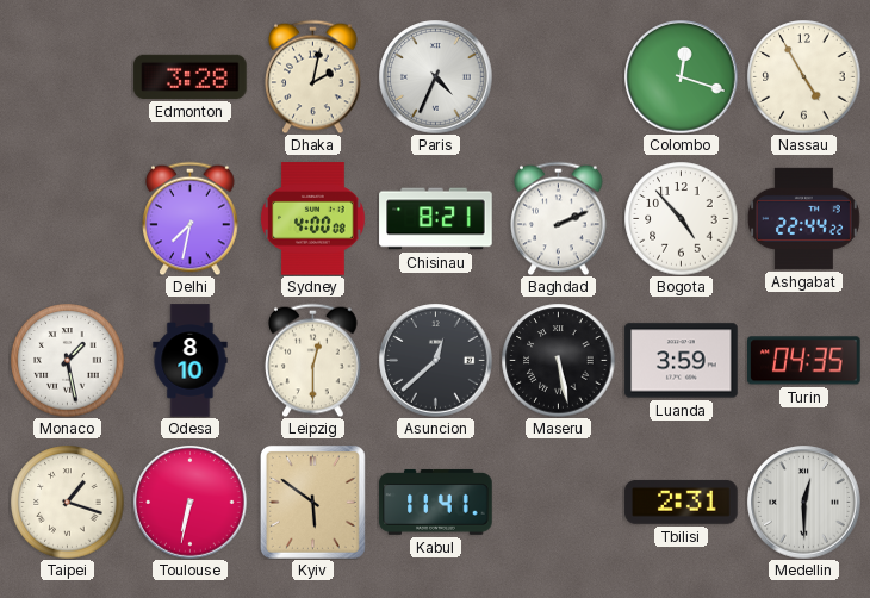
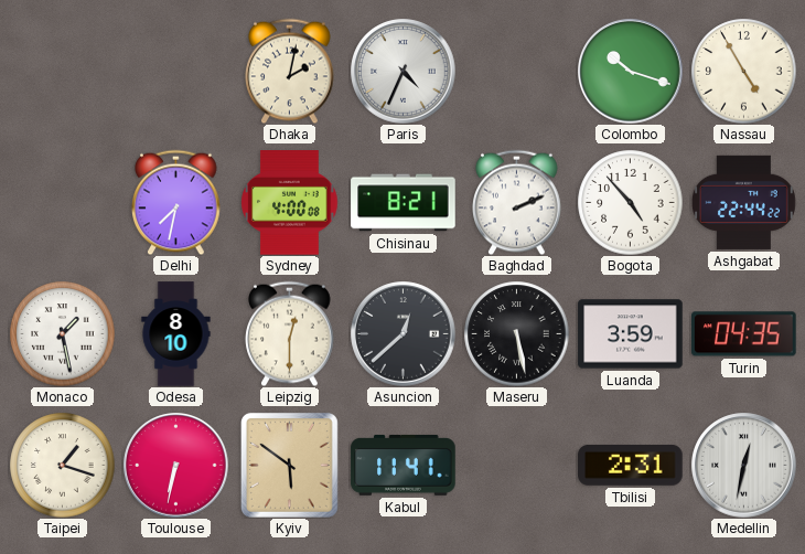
Edmonton: 3:28 -> none
Colombo: 12:18 -> 10:18
Medellin: 12:30 -> 12:32
